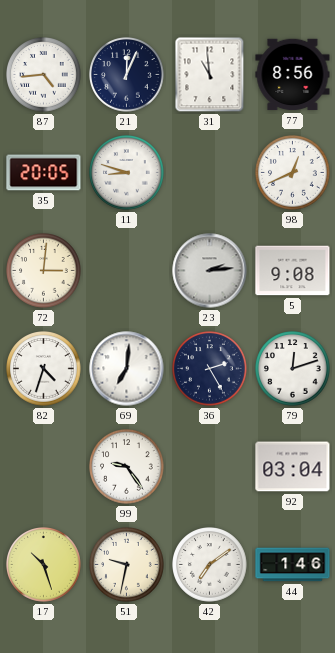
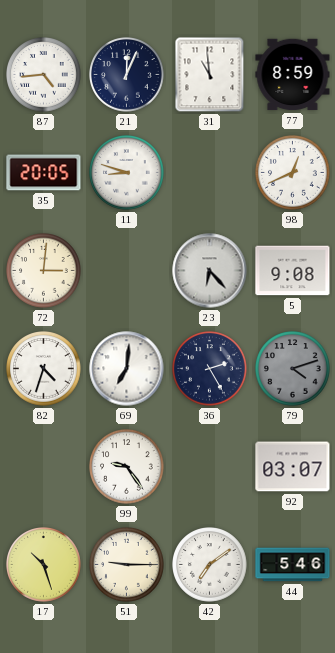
77: 8:56 -> 8:59
23: 2:14 -> 6:23
79: 12:12 -> 4:12
79 dial: white -> grey
92: 03:04 -> 03:07
51: 9:32 -> 9:15
44: 1:46 -> 5:46
